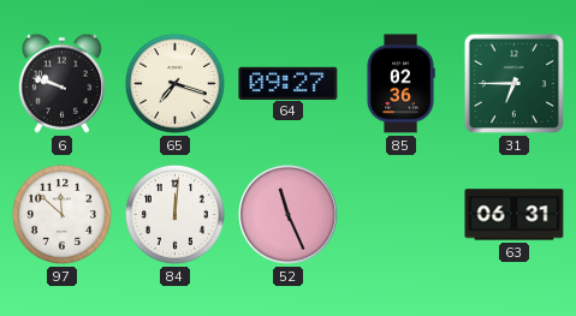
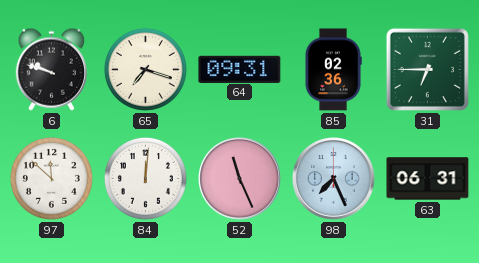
64: 09:27 -> 09:31
98: none -> 7:26
